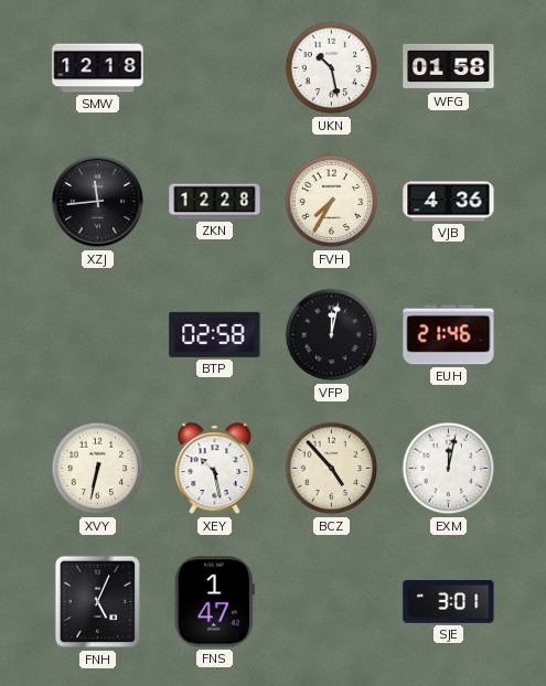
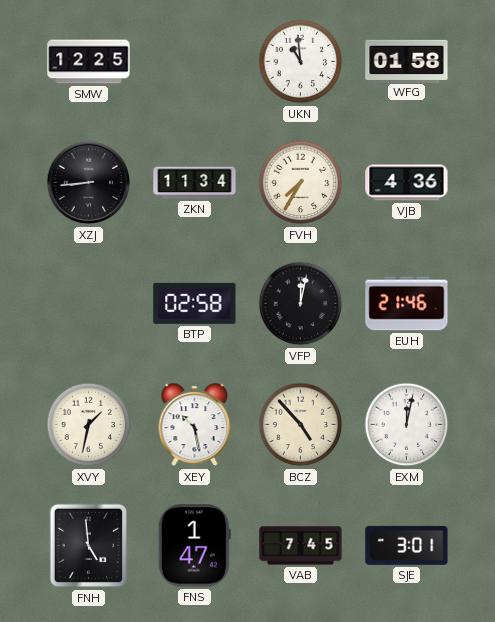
SMW: 12:18 -> 12:25
UKN: 10:28 -> 10:59
XZJ: 11:44 -> 8:44
ZKN: 12:28 -> 11:34
XVY: 6:32 -> 1:32
FNH: 5:04 -> 4:59
VAB: none -> 7:45
